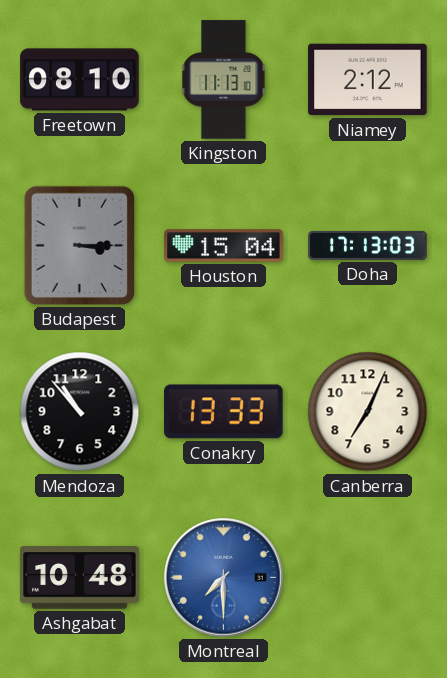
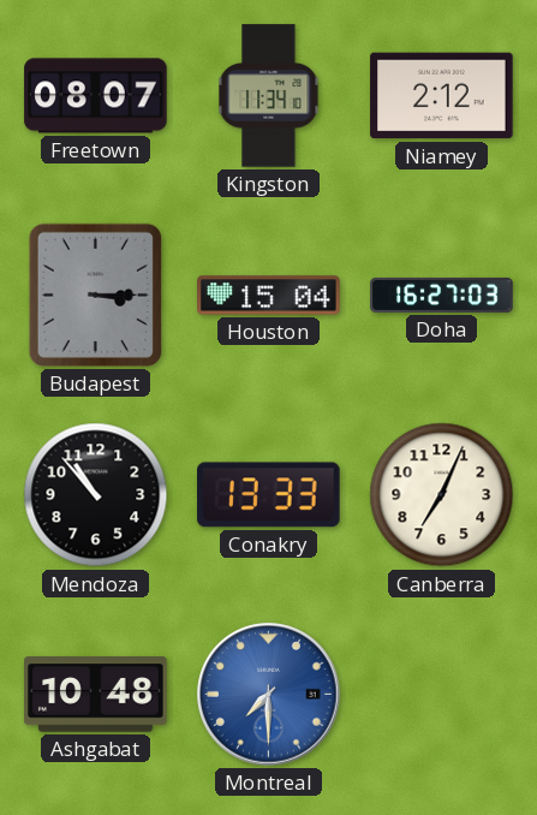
Freetown: 08:10 -> 08:07
Kingston: 11:13 -> 11:34
Doha: 17:13 -> 16:27
